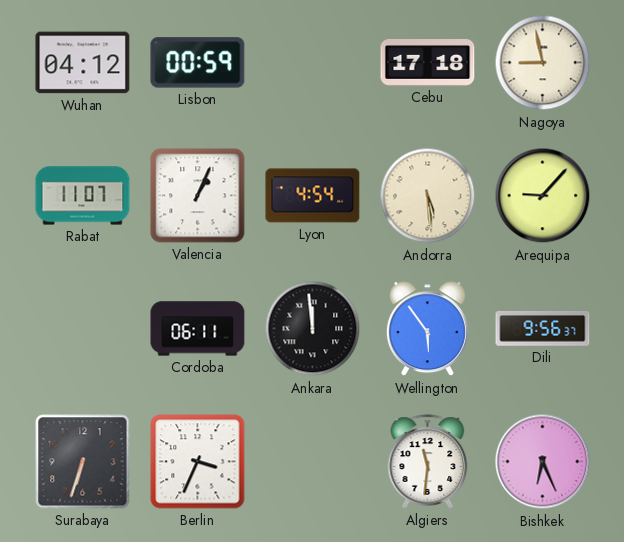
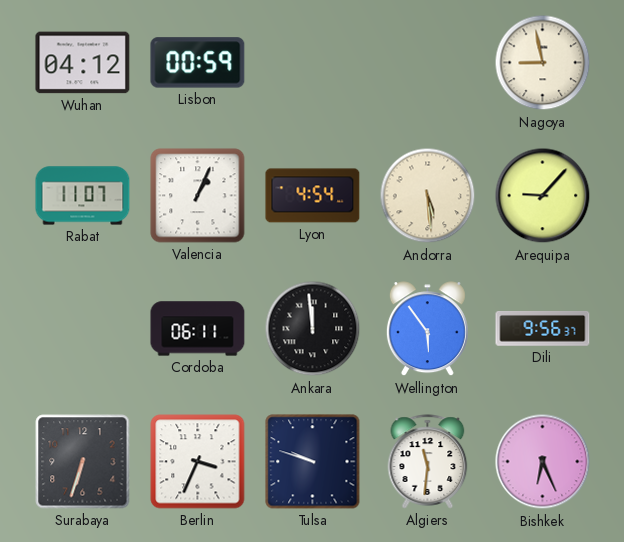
Cebu: 17:18 -> none
Tulsa: none -> 9:48
